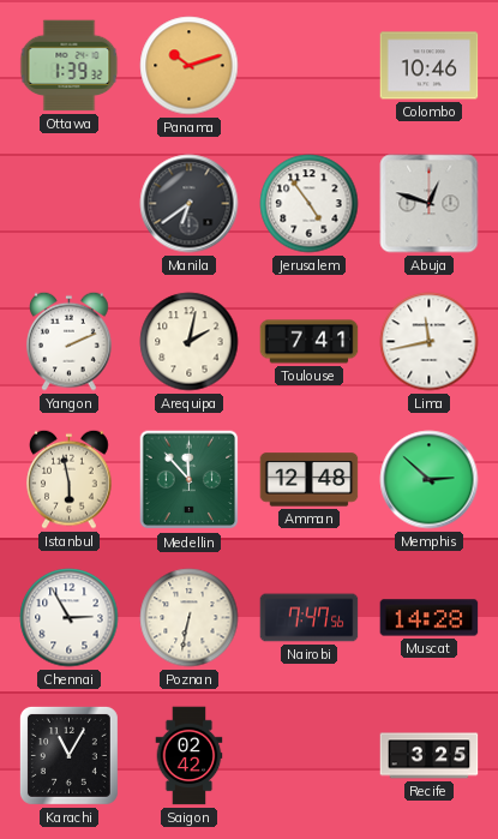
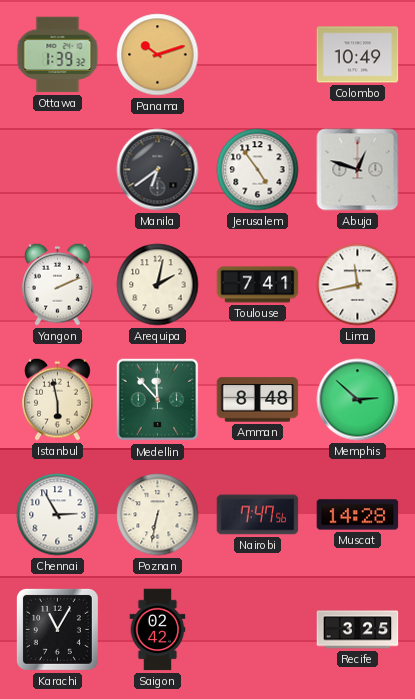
Colombo: 10:46 -> 10:49
Amman: 12:48 -> 8:48
